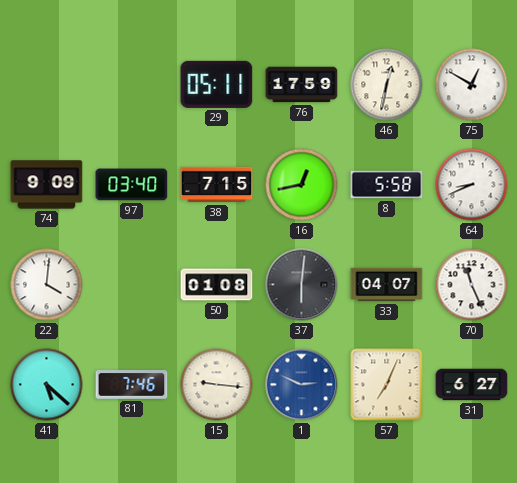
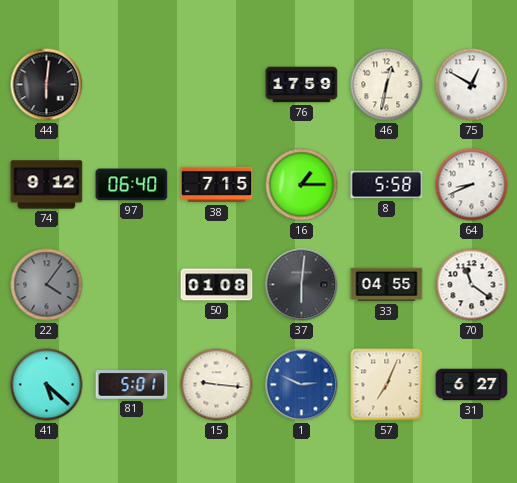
44: none -> 6:01
29: 05:11 -> none
74: 9:09 -> 9:12
97: 03:40 -> 06:40
16: 12:43 -> 1:15
22: 4:01 -> 4:06
22 dial: white -> grey
33: 04:07 -> 04:55
70: 11:26 -> 11:21
81: 7:46 -> 5:01
